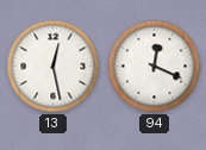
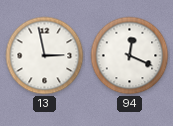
13: 12:28 -> 2:58
